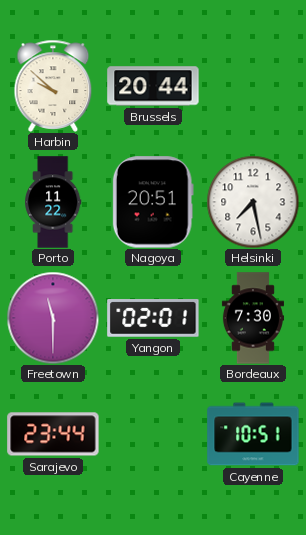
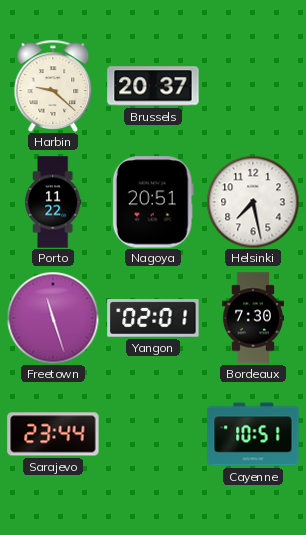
Harbin: 9:52 -> 9:22
Brussels: 20:44 -> 20:37
Freetown: 11:30 -> 11:27
